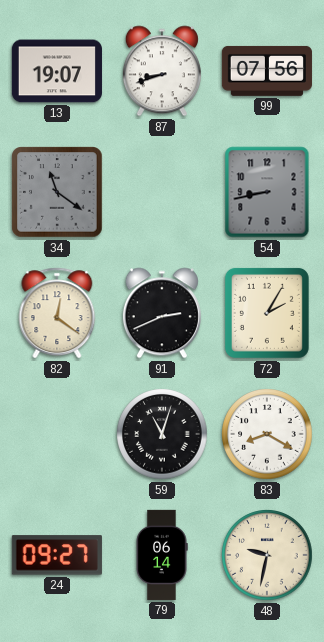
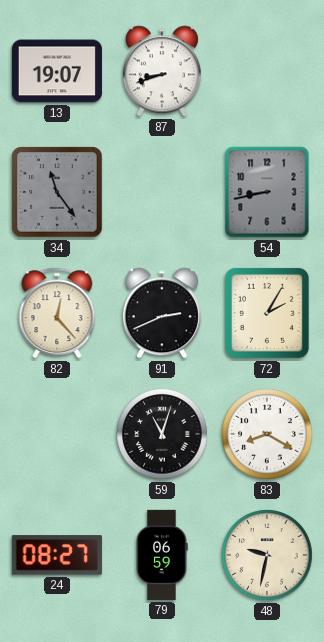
99: 07:56 -> none
34: 11:21 -> 11:24
82: 12:21 -> 12:23
24: 09:27 -> 08:27
79: 06:14 -> 06:59
